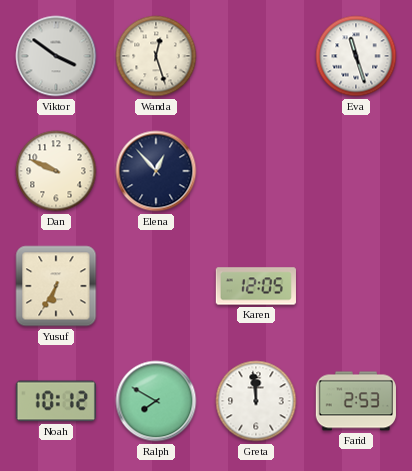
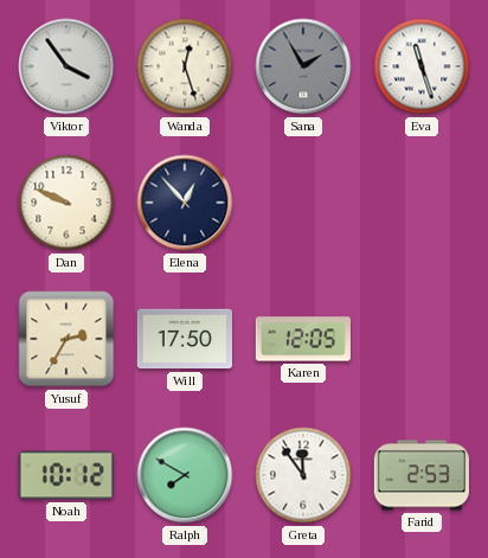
Viktor: 3:51 -> 3:54
Sana: none -> 1:55
Yusuf: 6:35 -> 2:35
Will: none -> 17:50
Greta: 11:59 -> 11:54
